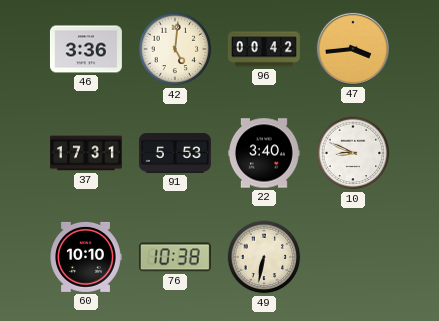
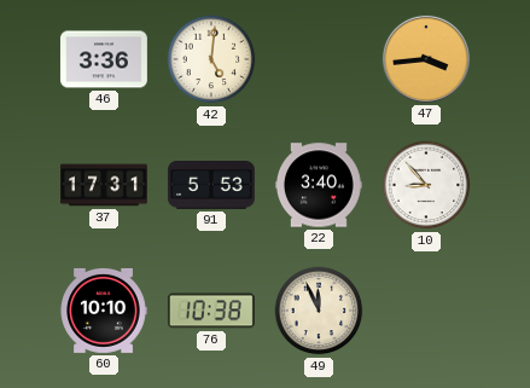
96: 00:42 -> none
10: 8:49 -> 8:53
49: 6:32 -> 11:56
